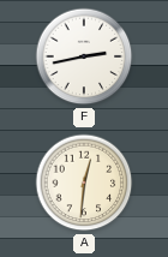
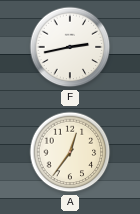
A: 12:31 -> 12:36
